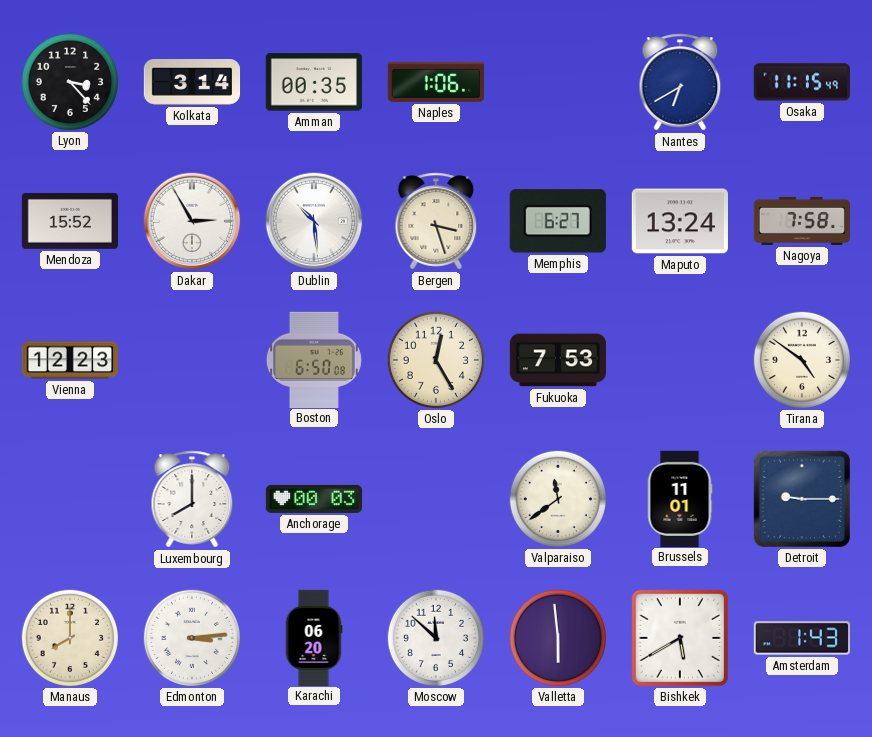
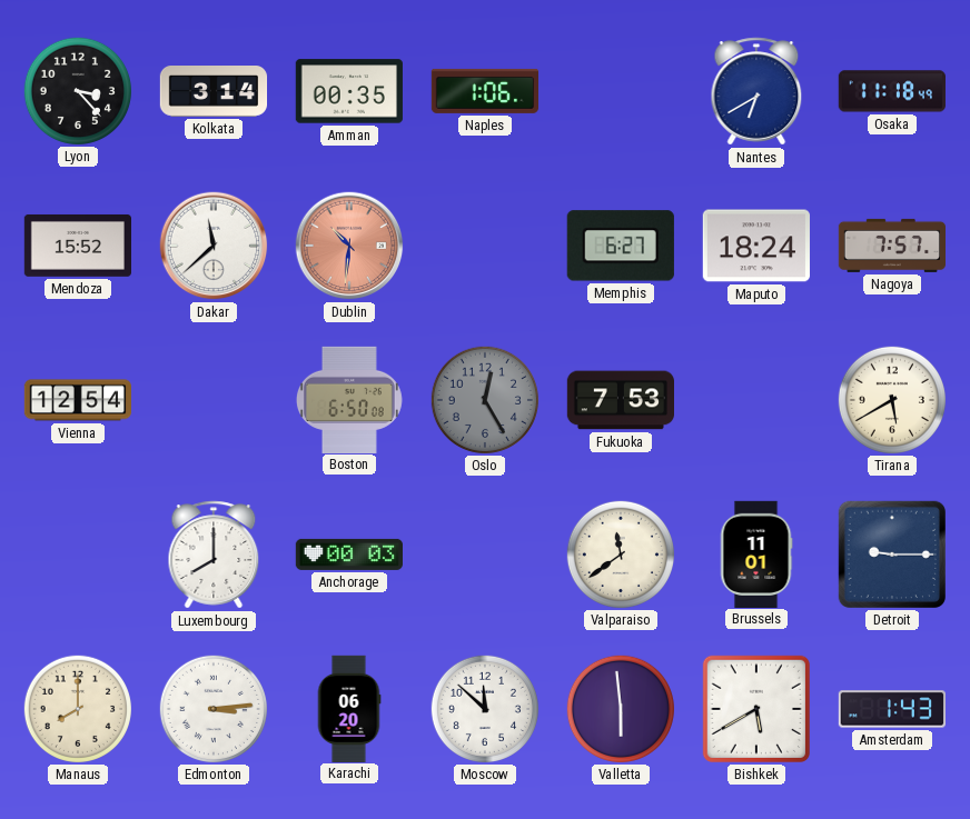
Osaka: 11:15 -> 11:18
Dakar: 2:55 -> 11:38
Dublin: 10:29 -> 10:31
Dublin dial: white -> salmon
Bergen: 3:27 -> none
Maputo: 13:24 -> 18:24
Nagoya: 7:58 -> 7:57
Vienna: 12:23 -> 12:54
Oslo dial: cream -> grey
Tirana: 4:51 -> 5:40
